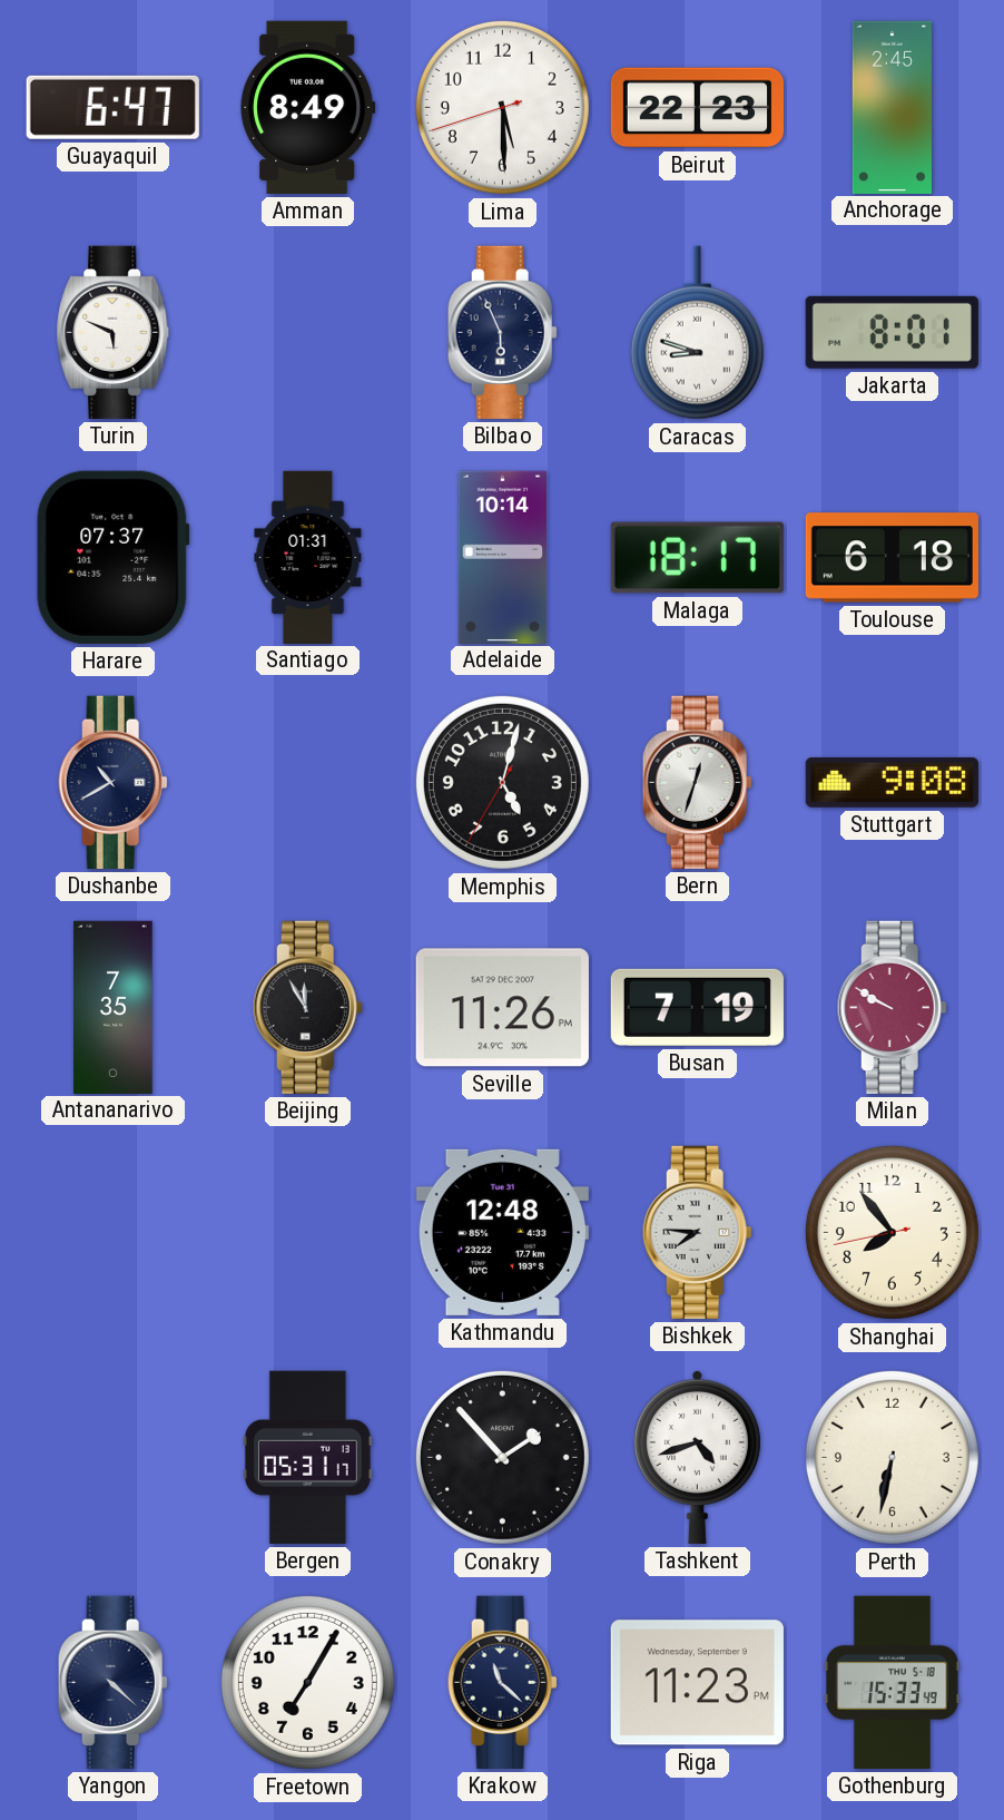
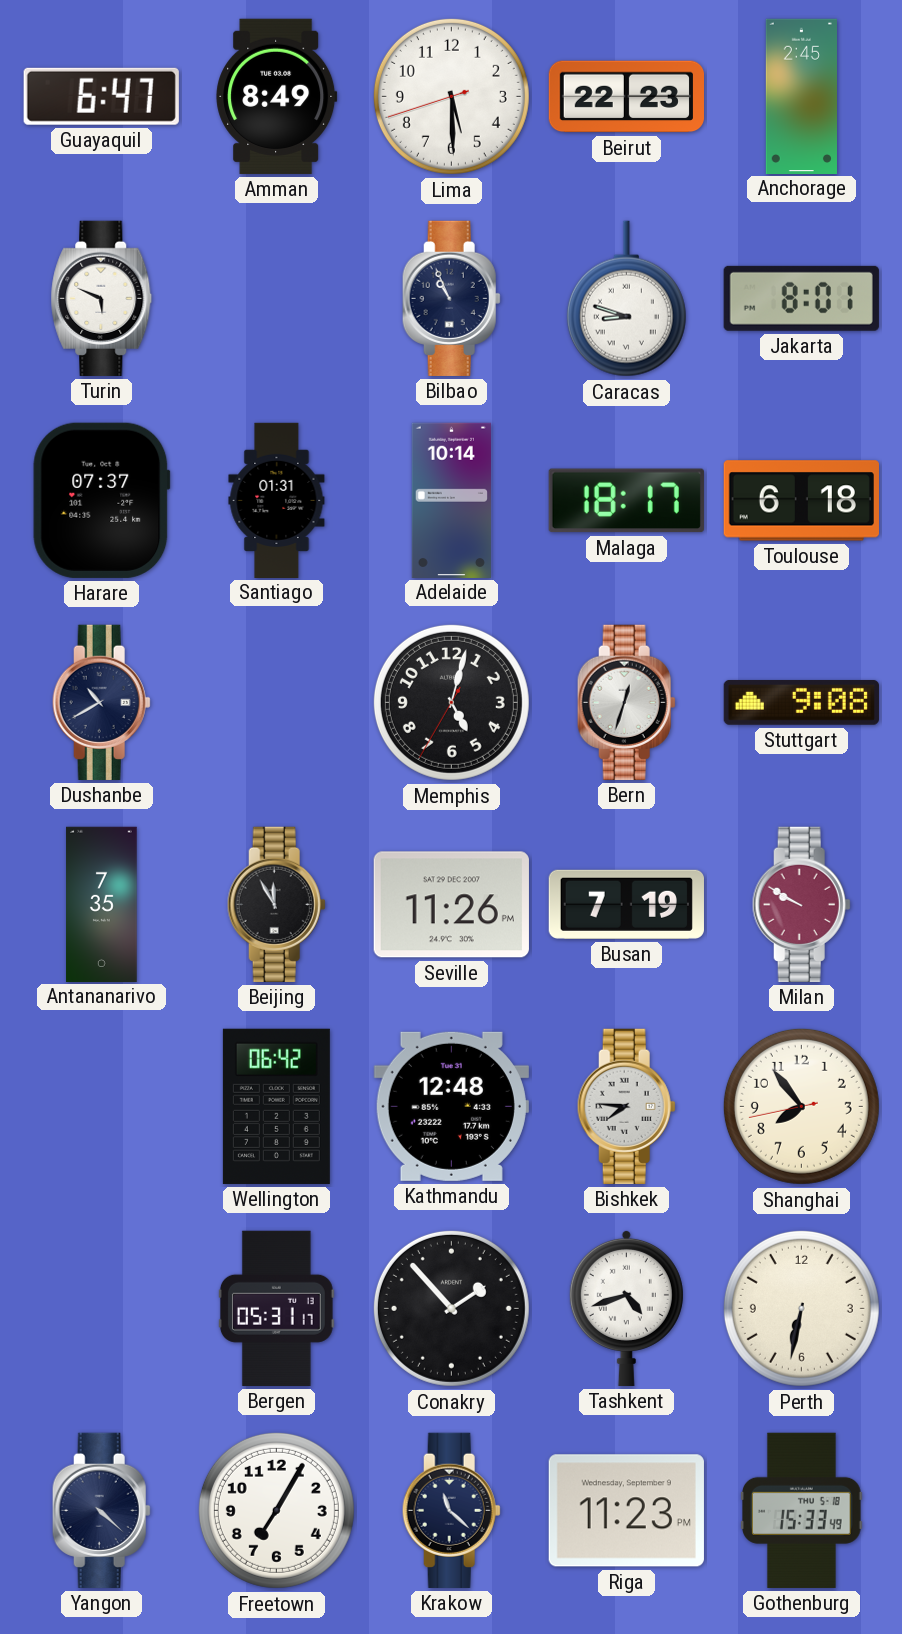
Bilbao: 5:56 -> 10:56
Wellington: none -> 06:42
